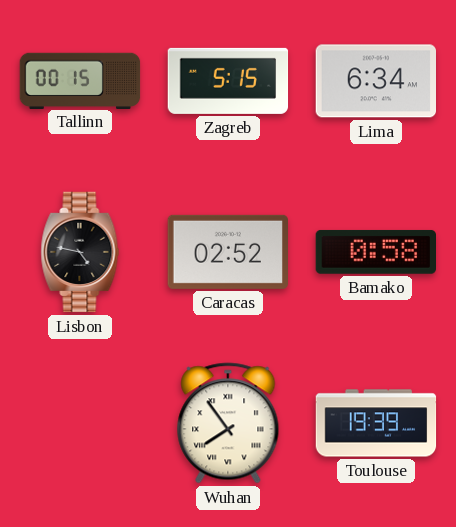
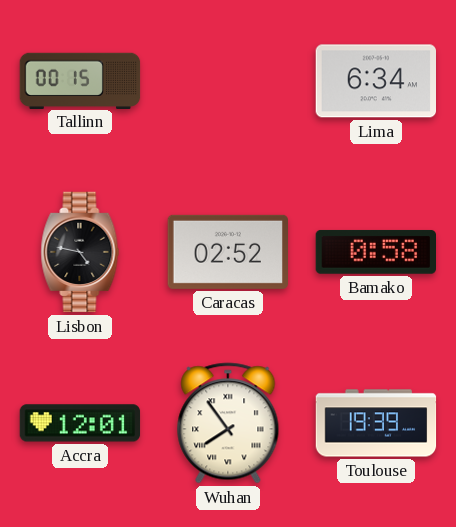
Zagreb: 5:15 -> none
Accra: none -> 12:01
